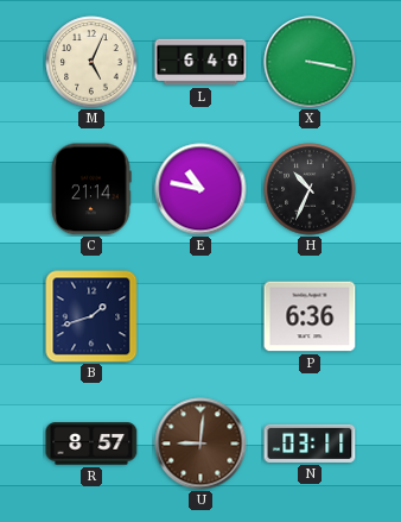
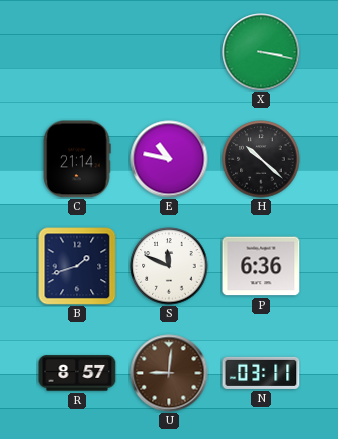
M: 5:04 -> none
L: 6:40 -> none
H: 10:34 -> 10:22
S: none -> 11:49
